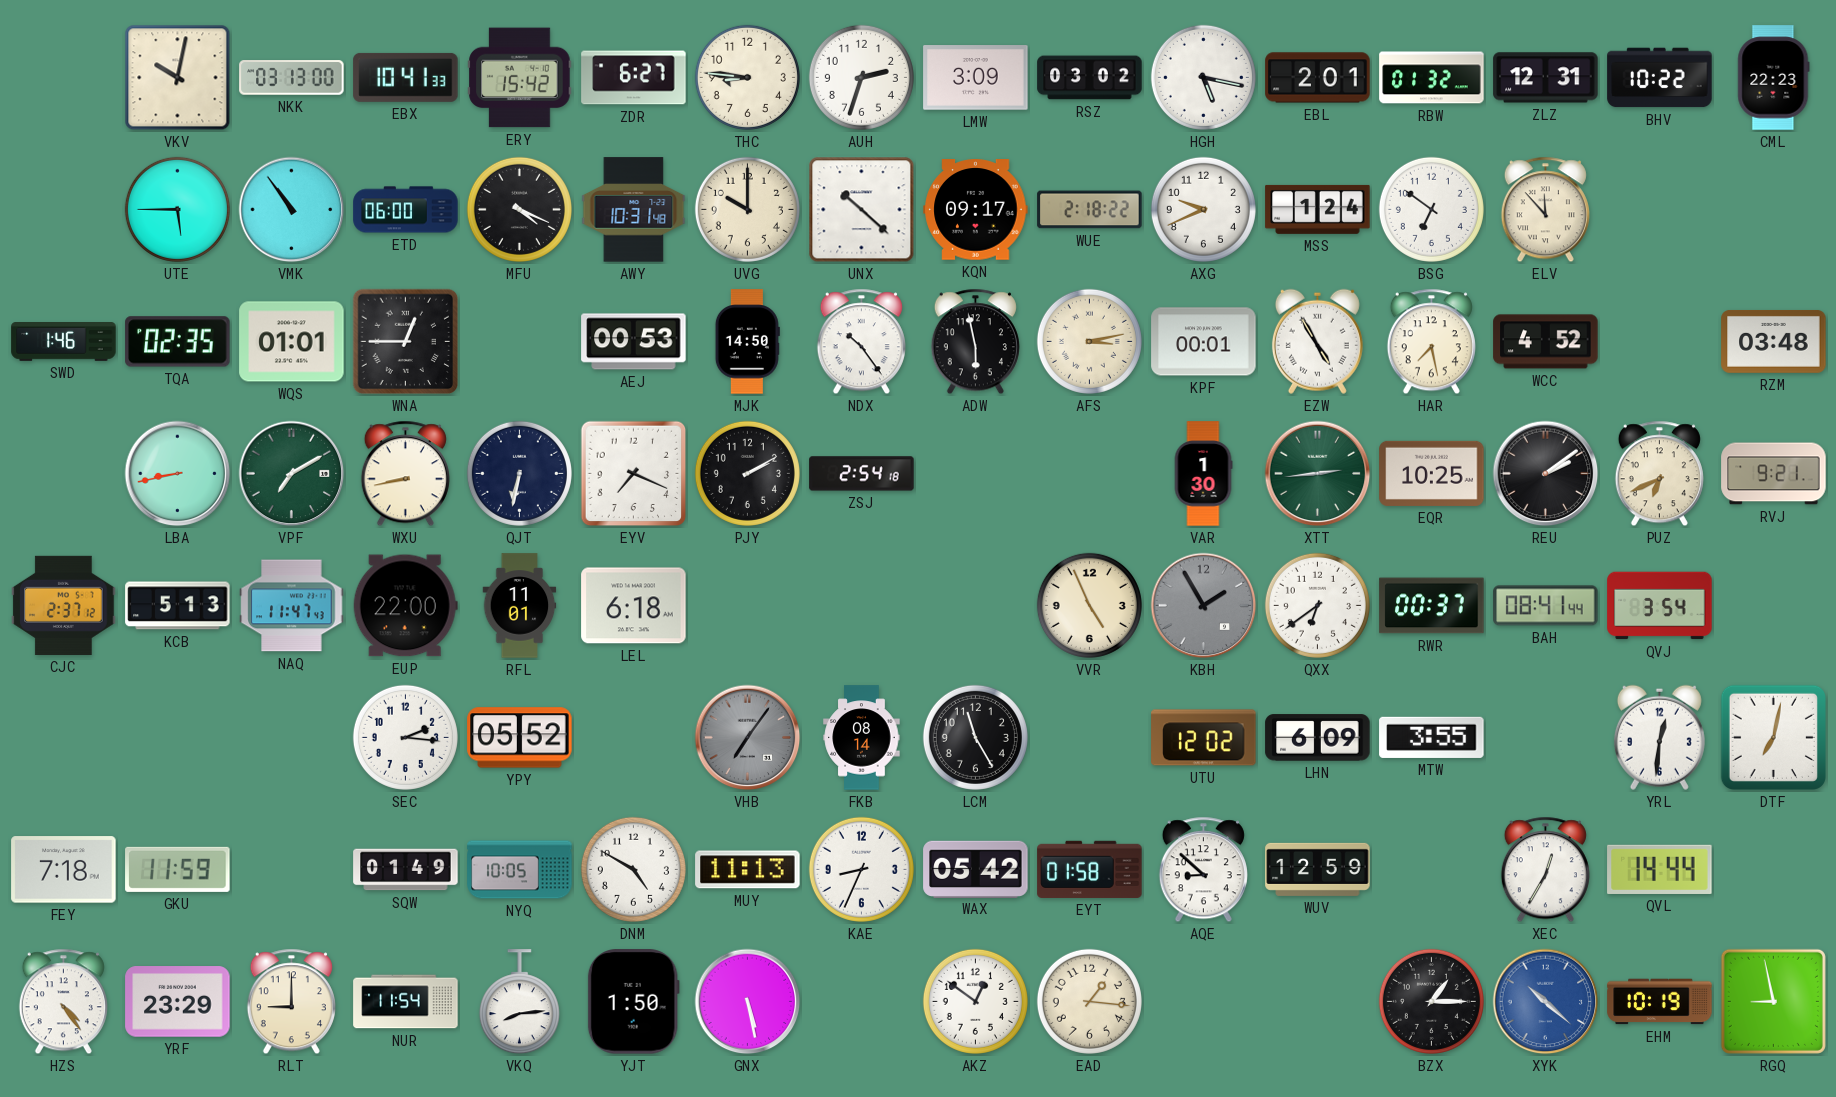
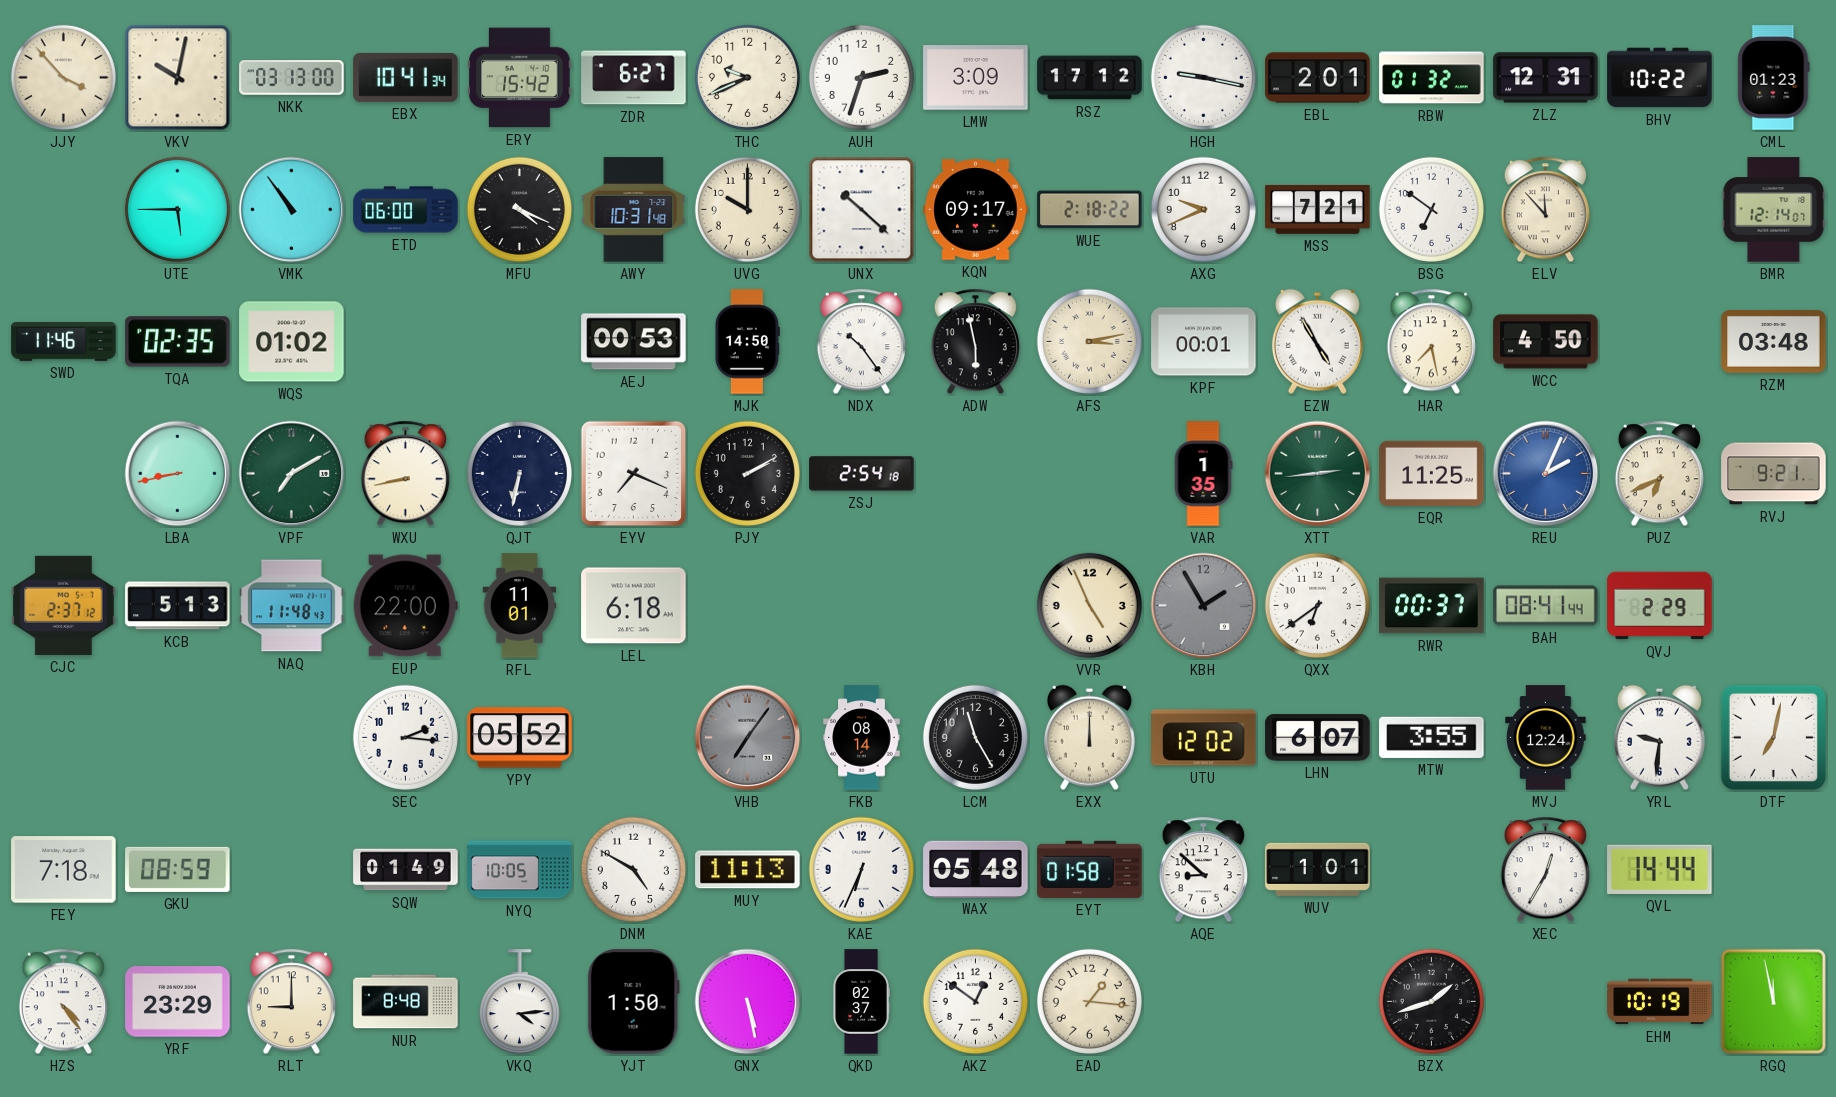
JJY: none -> 3:53
EBX: 10:41:33 -> 10:41:34
THC: 8:46 -> 9:41
RSZ: 03:02 -> 17:12
HGH: 5:17 -> 9:17
CML: 22:23 -> 01:23
MSS: 1:24 -> 7:21
BMR: none -> 12:14
SWD: 1:46 -> 11:46
WQS: 01:01 -> 01:02
WNA: 12:45 -> none
WCC: 4:52 -> 4:50
VAR: 1:30 -> 1:35
EQR: 10:25 -> 11:25
REU: 2:09 -> 2:04
REU dial: black -> blue
NAQ: 11:47 -> 11:48
QVJ: 3:54 -> 2:29
EXX: none -> 12:00
LHN: 6:09 -> 6:07
MVJ: none -> 12:24
YRL: 12:31 -> 9:31
GKU: 11:59 -> 08:59
KAE: 8:34 -> 6:34
WAX: 05:42 -> 05:48
WUV: 12:59 -> 1:01
NUR: 11:54 -> 8:48
VKQ: 8:14 -> 4:14
QKD: none -> 02:37
BZX: 1:15 -> 1:42
XYK: 10:22 -> none
RGQ: 8:58 -> 11:58
